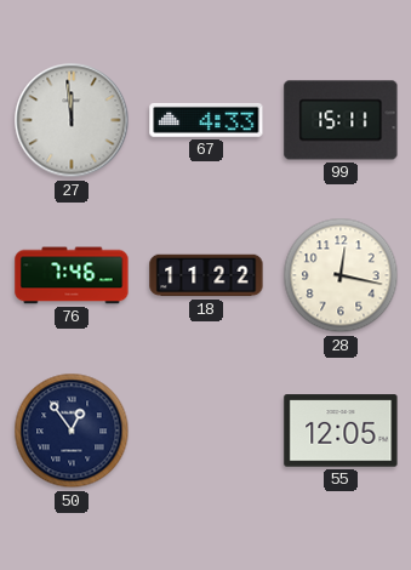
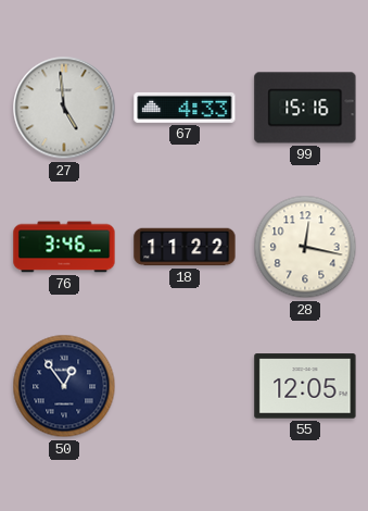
27: 11:59 -> 4:59
99: 15:11 -> 15:16
76: 7:46 -> 3:46
